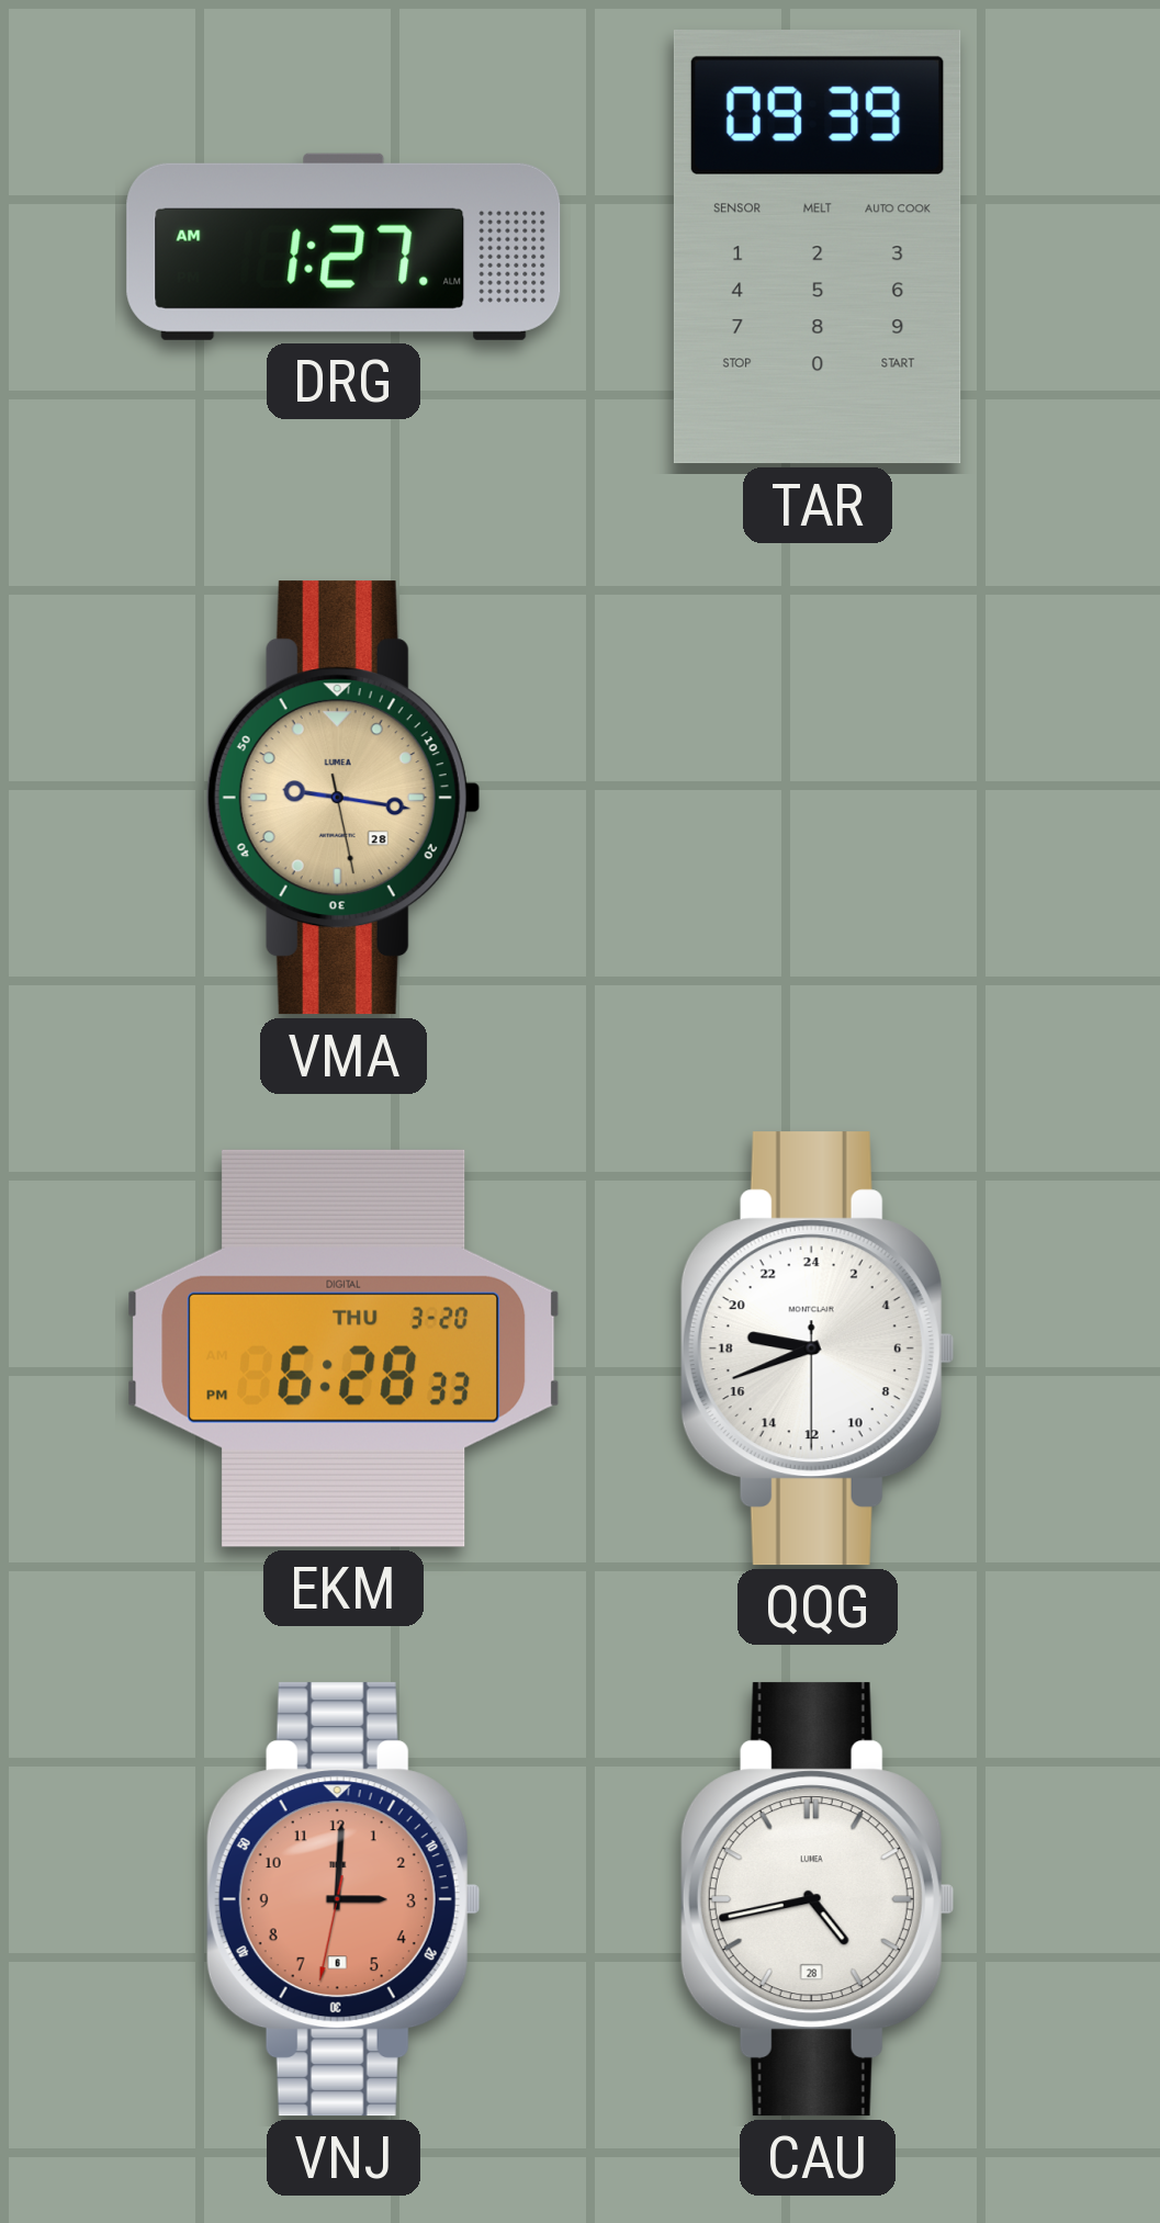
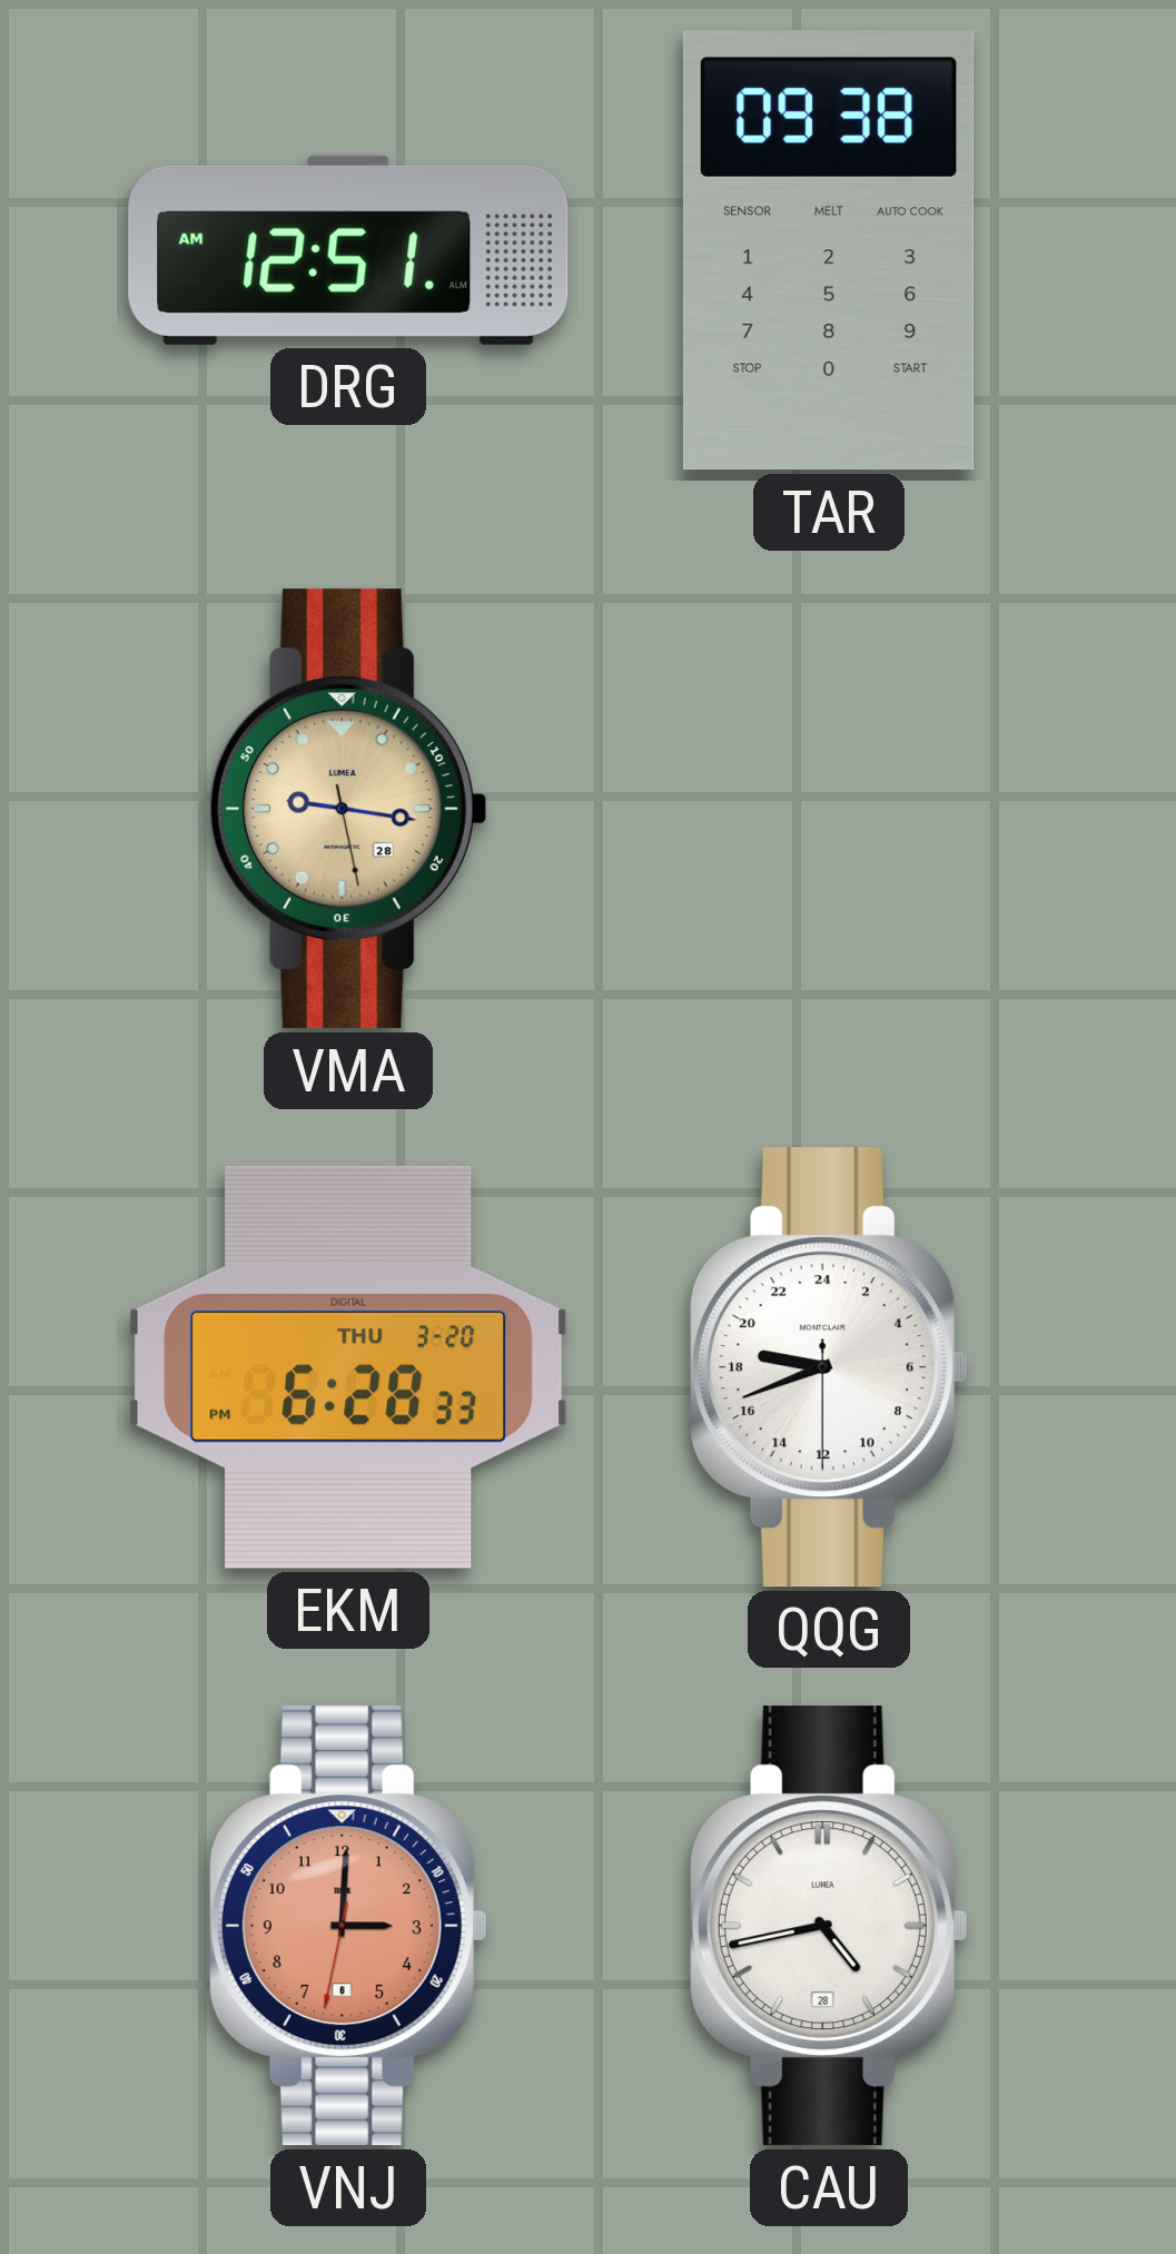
DRG: 1:27 -> 12:51
TAR: 09:39 -> 09:38
